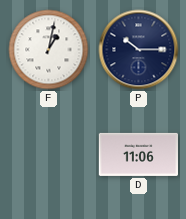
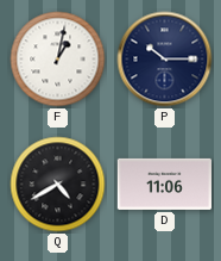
Q: none -> 4:40
